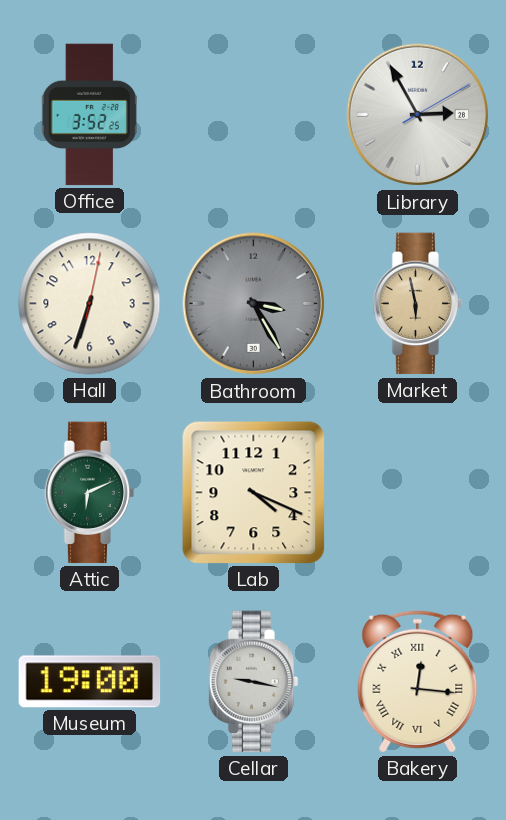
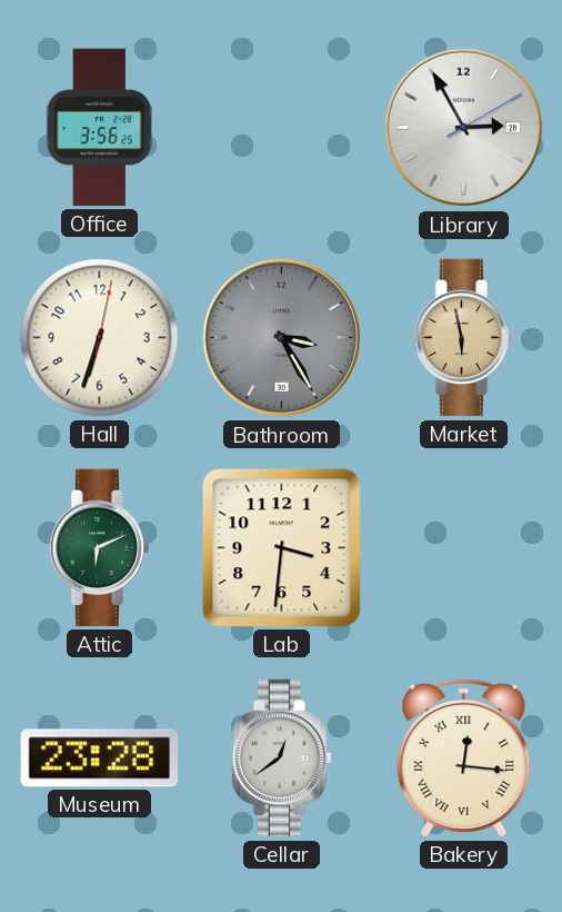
Office: 3:52 -> 3:56
Lab: 4:19 -> 3:31
Museum: 19:00 -> 23:28
Cellar: 9:17 -> 12:39
